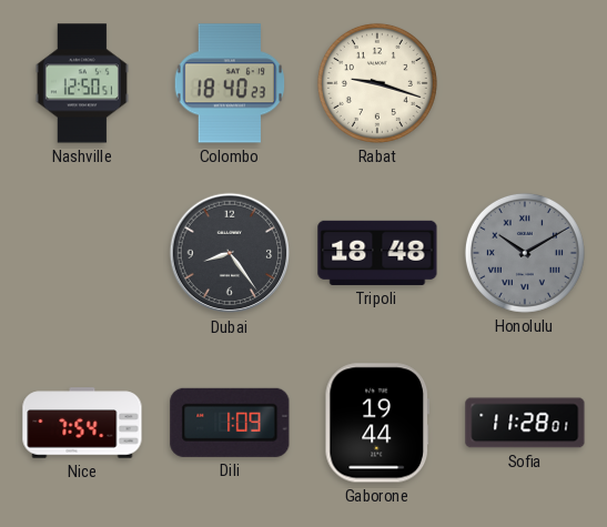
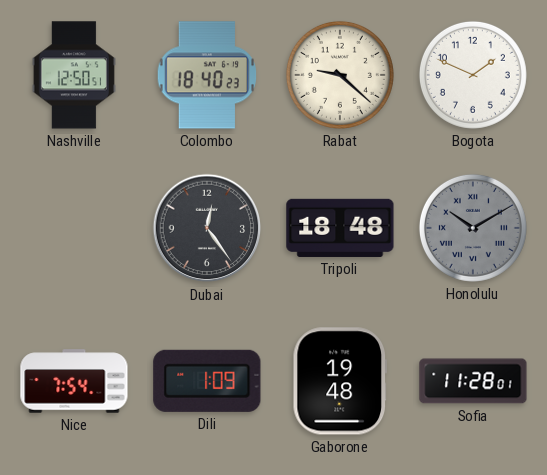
Rabat: 9:18 -> 9:22
Bogota: none -> 1:49
Dubai: 8:24 -> 12:24
Gaborone: 19:44 -> 19:48
